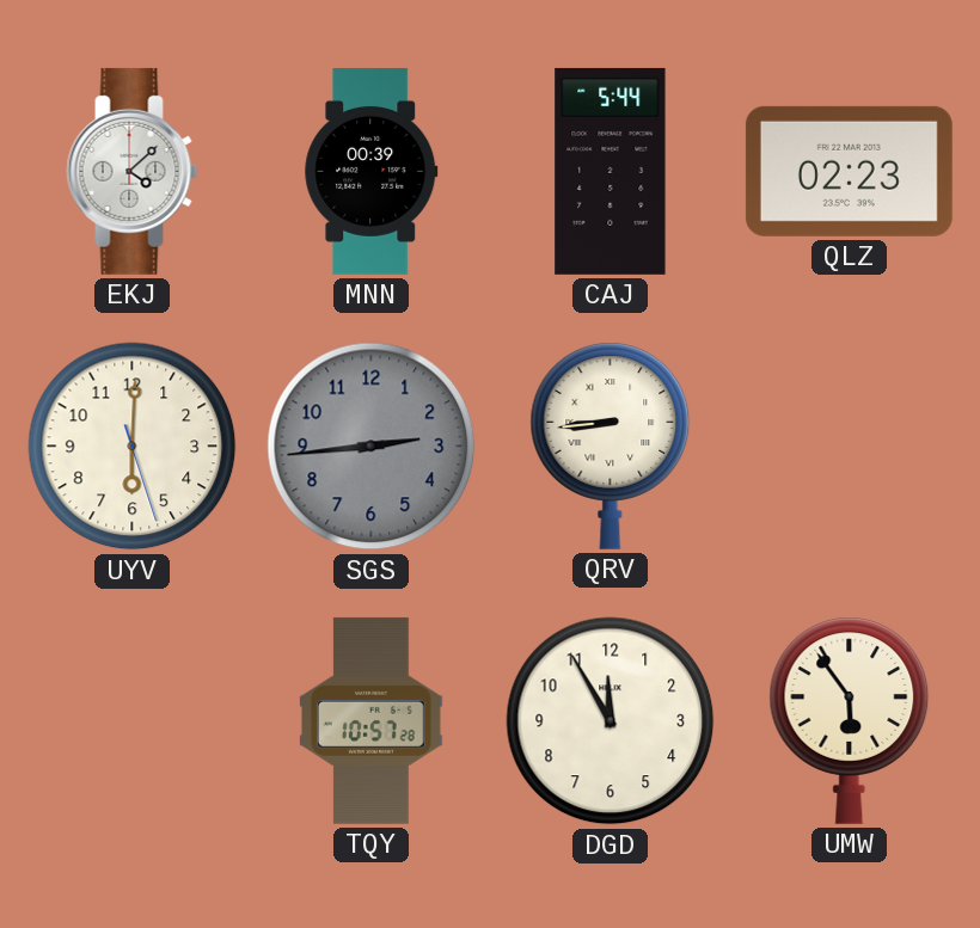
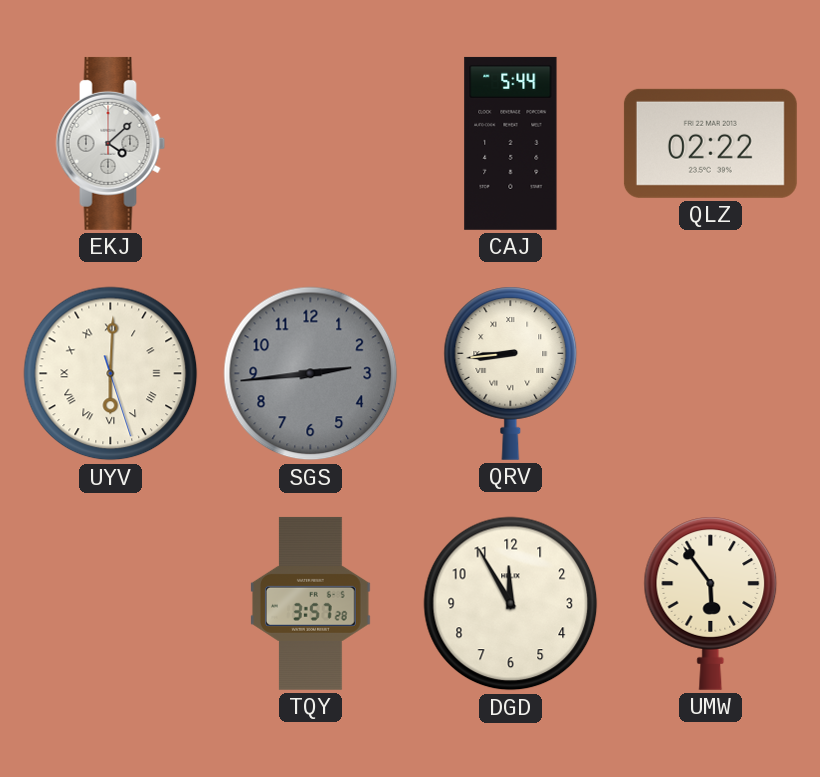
MNN: 00:39 -> none
QLZ: 02:23 -> 02:22
UYV numerals: Arabic -> Roman
TQY: 10:57 -> 3:57
